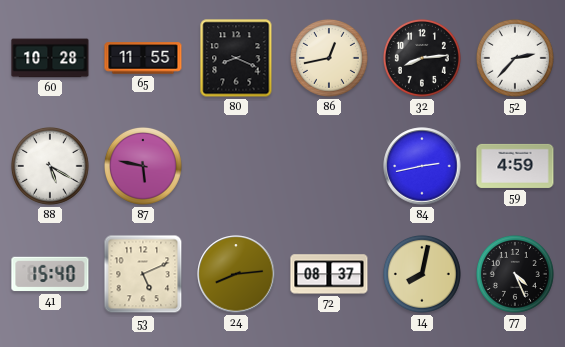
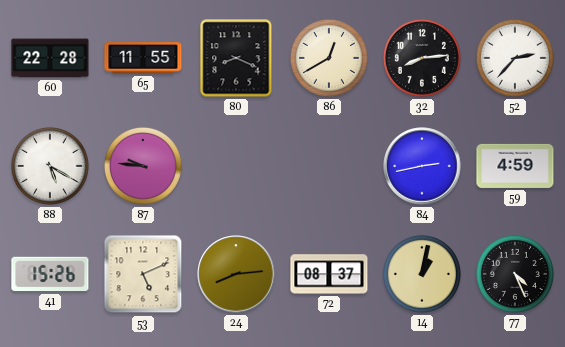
60: 10:28 -> 22:28
86: 12:43 -> 12:40
87: 5:47 -> 9:46
41: 15:40 -> 15:26
14: 8:02 -> 1:02
